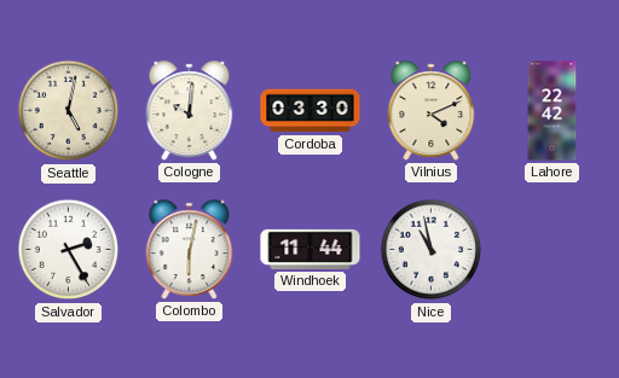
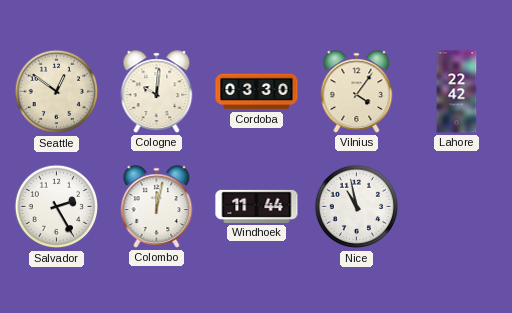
Seattle: 5:02 -> 12:51
Vilnius: 4:11 -> 4:06
Colombo: 6:02 -> 12:02
